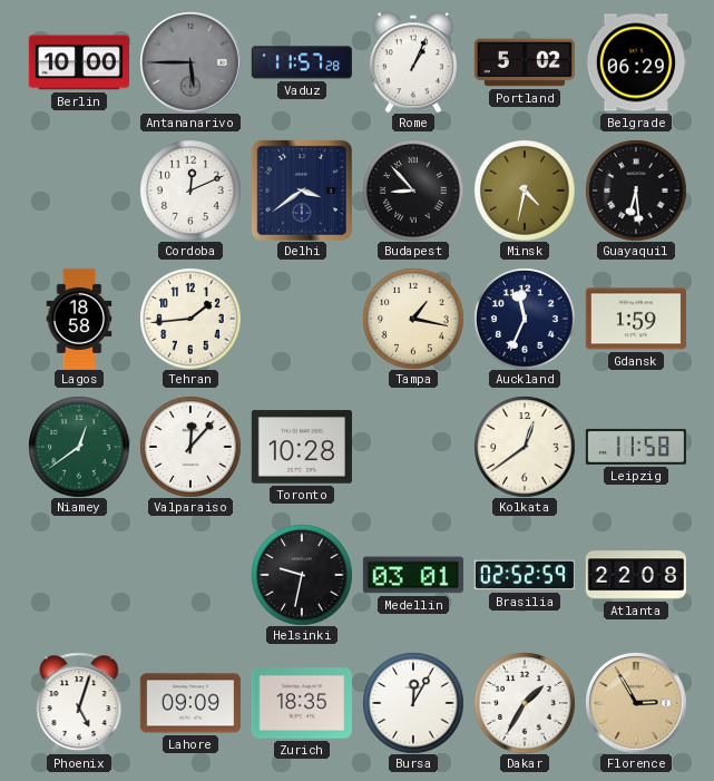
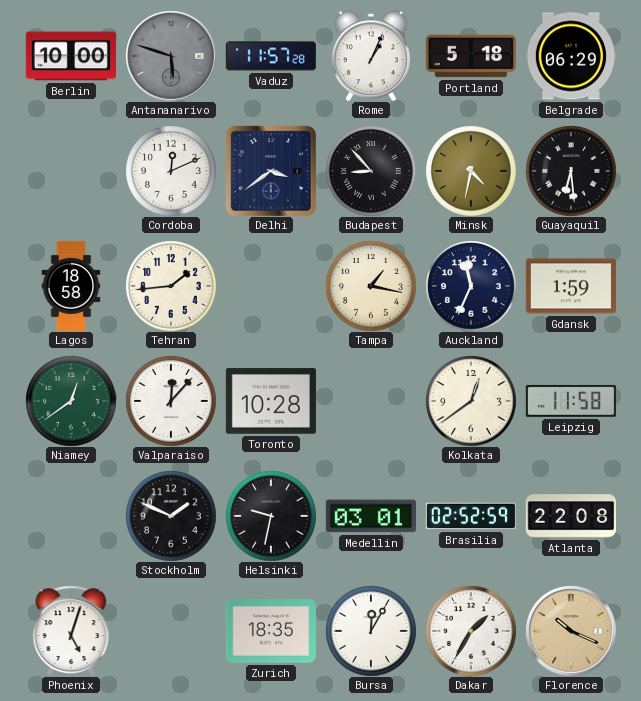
Antananarivo: 5:45 -> 5:48
Portland: 5:02 -> 5:18
Stockholm: none -> 1:49
Lahore: 09:09 -> none
Florence: 2:55 -> 10:19
